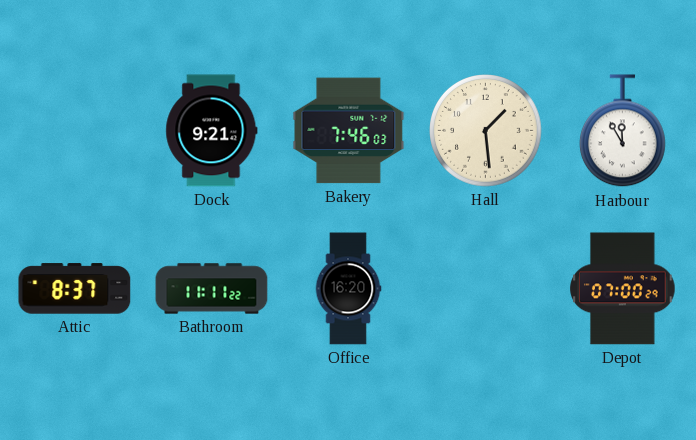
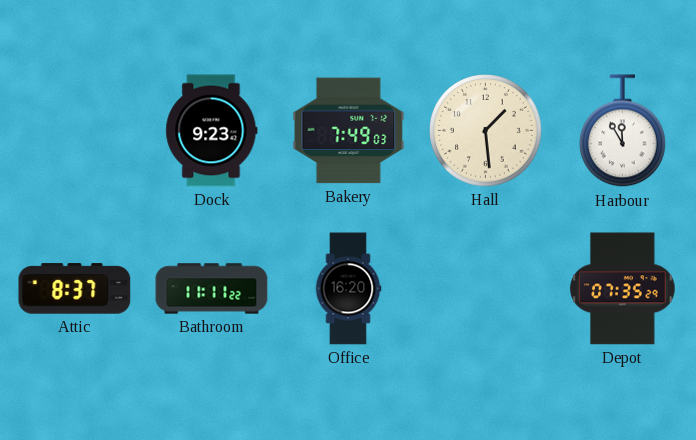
Dock: 9:21 -> 9:23
Bakery: 7:46 -> 7:49
Depot: 07:00 -> 07:35
